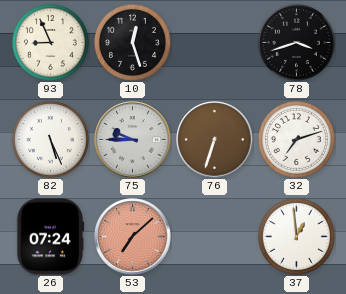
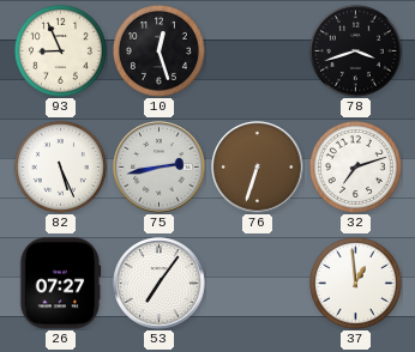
75: 9:45 -> 2:43
26: 07:24 -> 07:27
53: 7:08 -> 7:06
53 dial: salmon -> white
